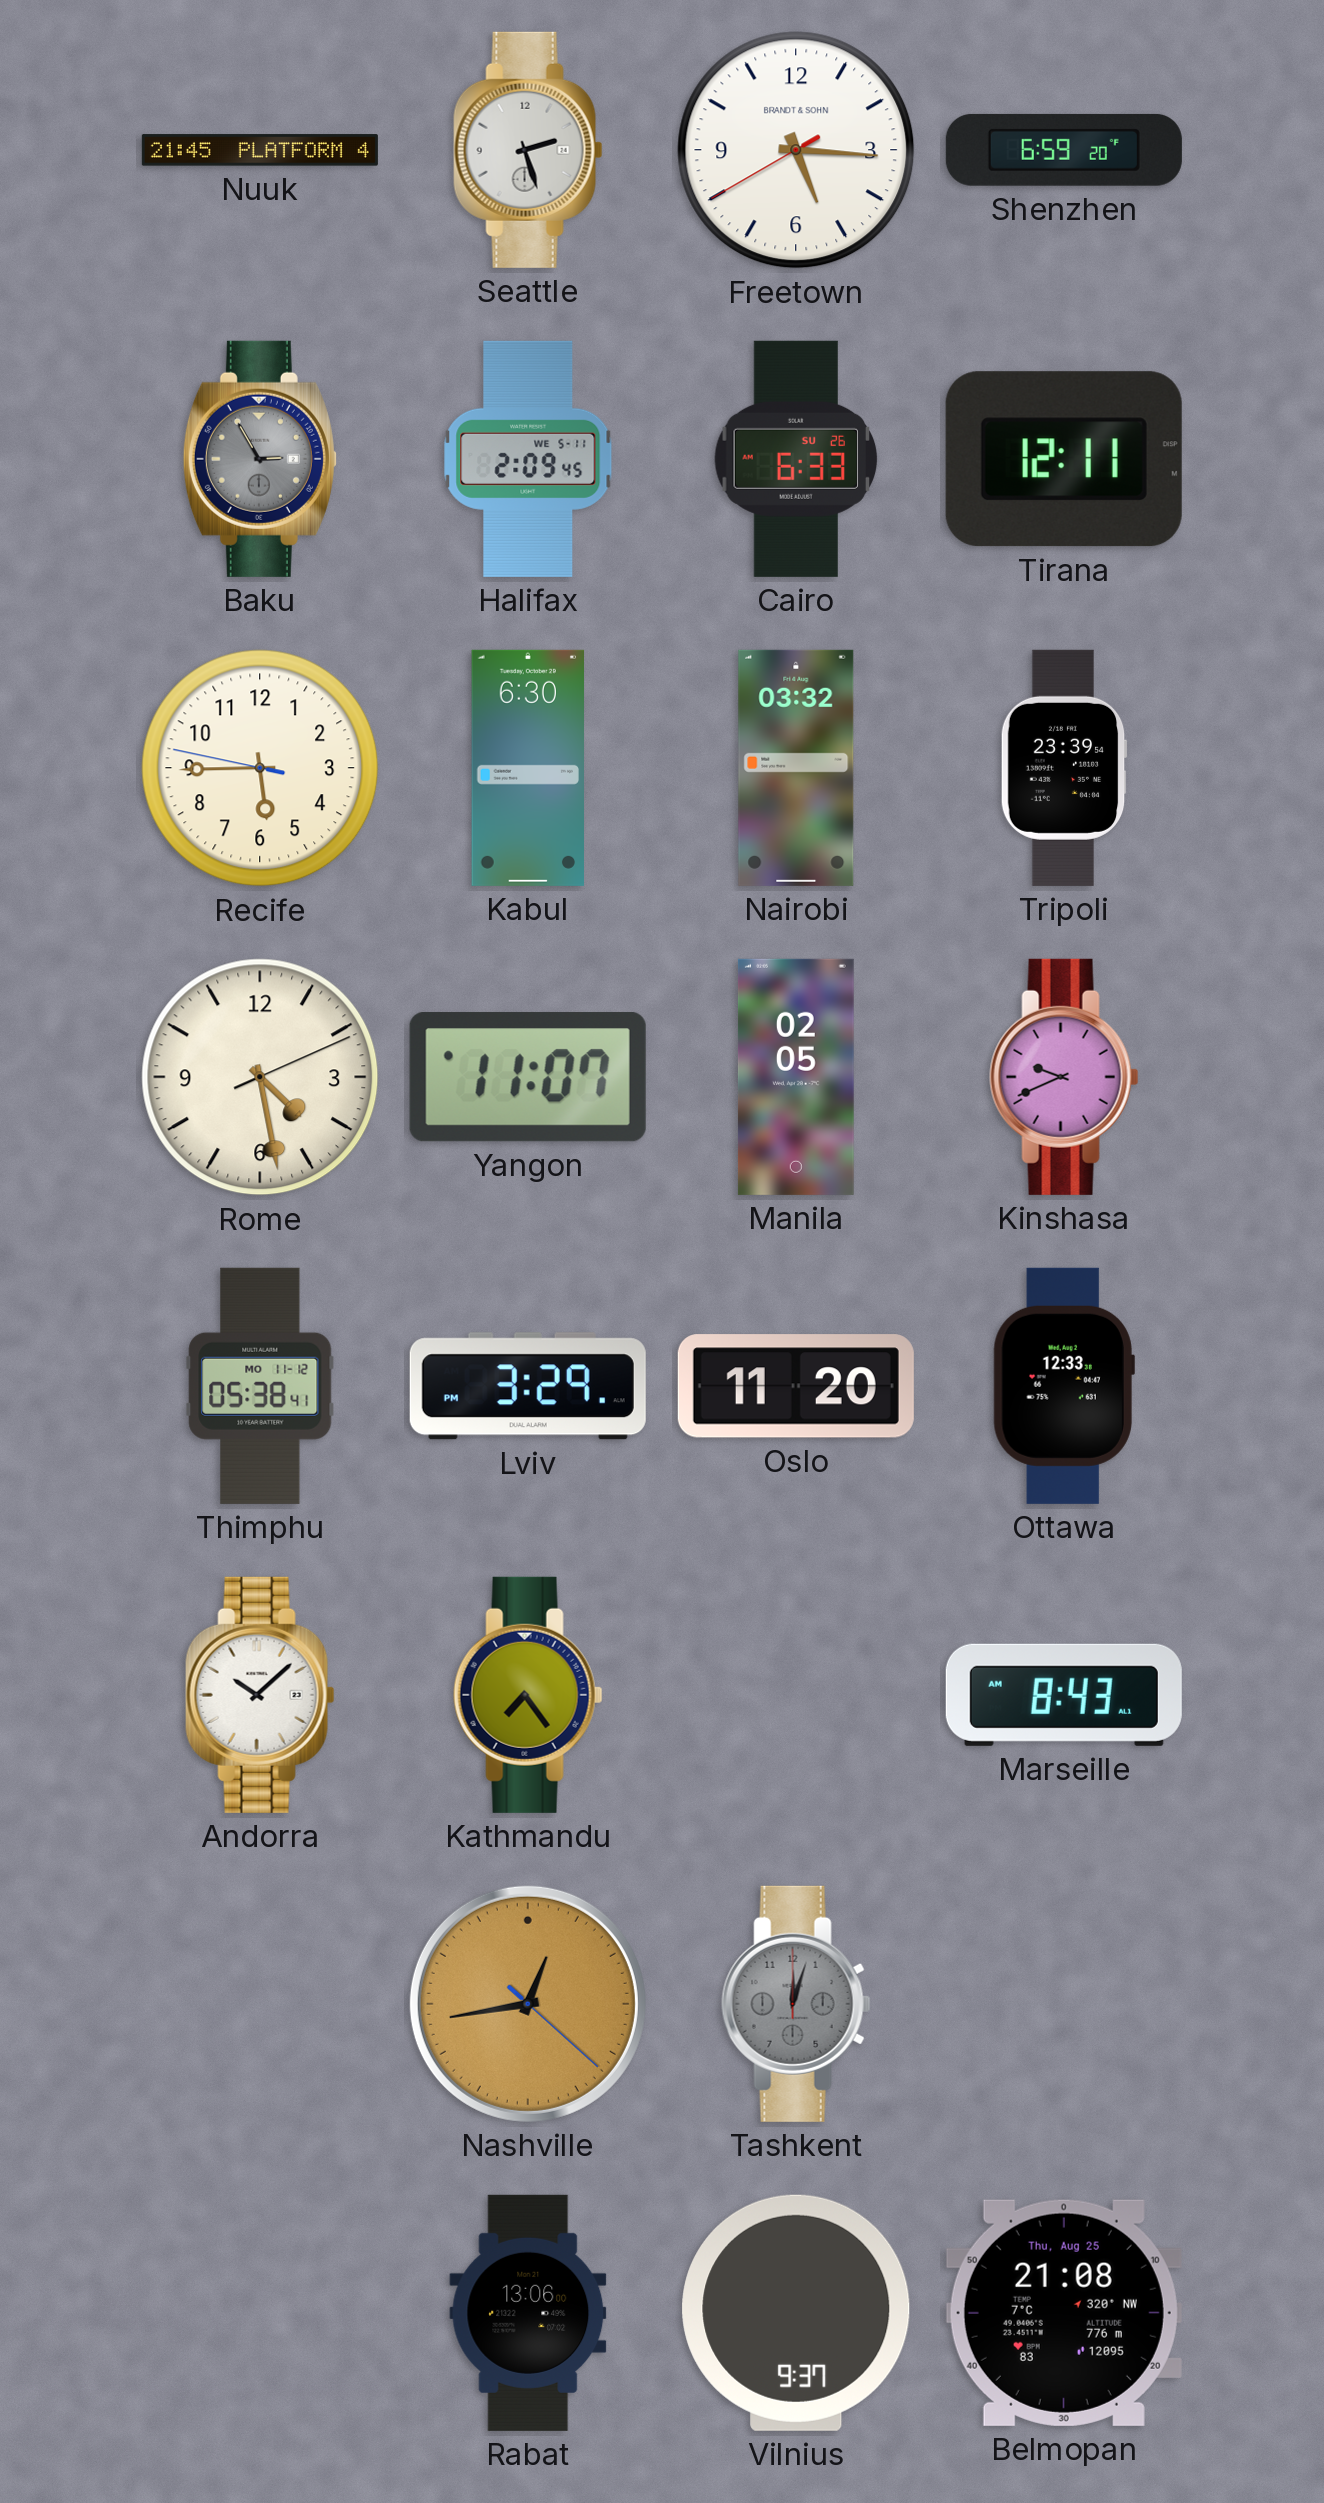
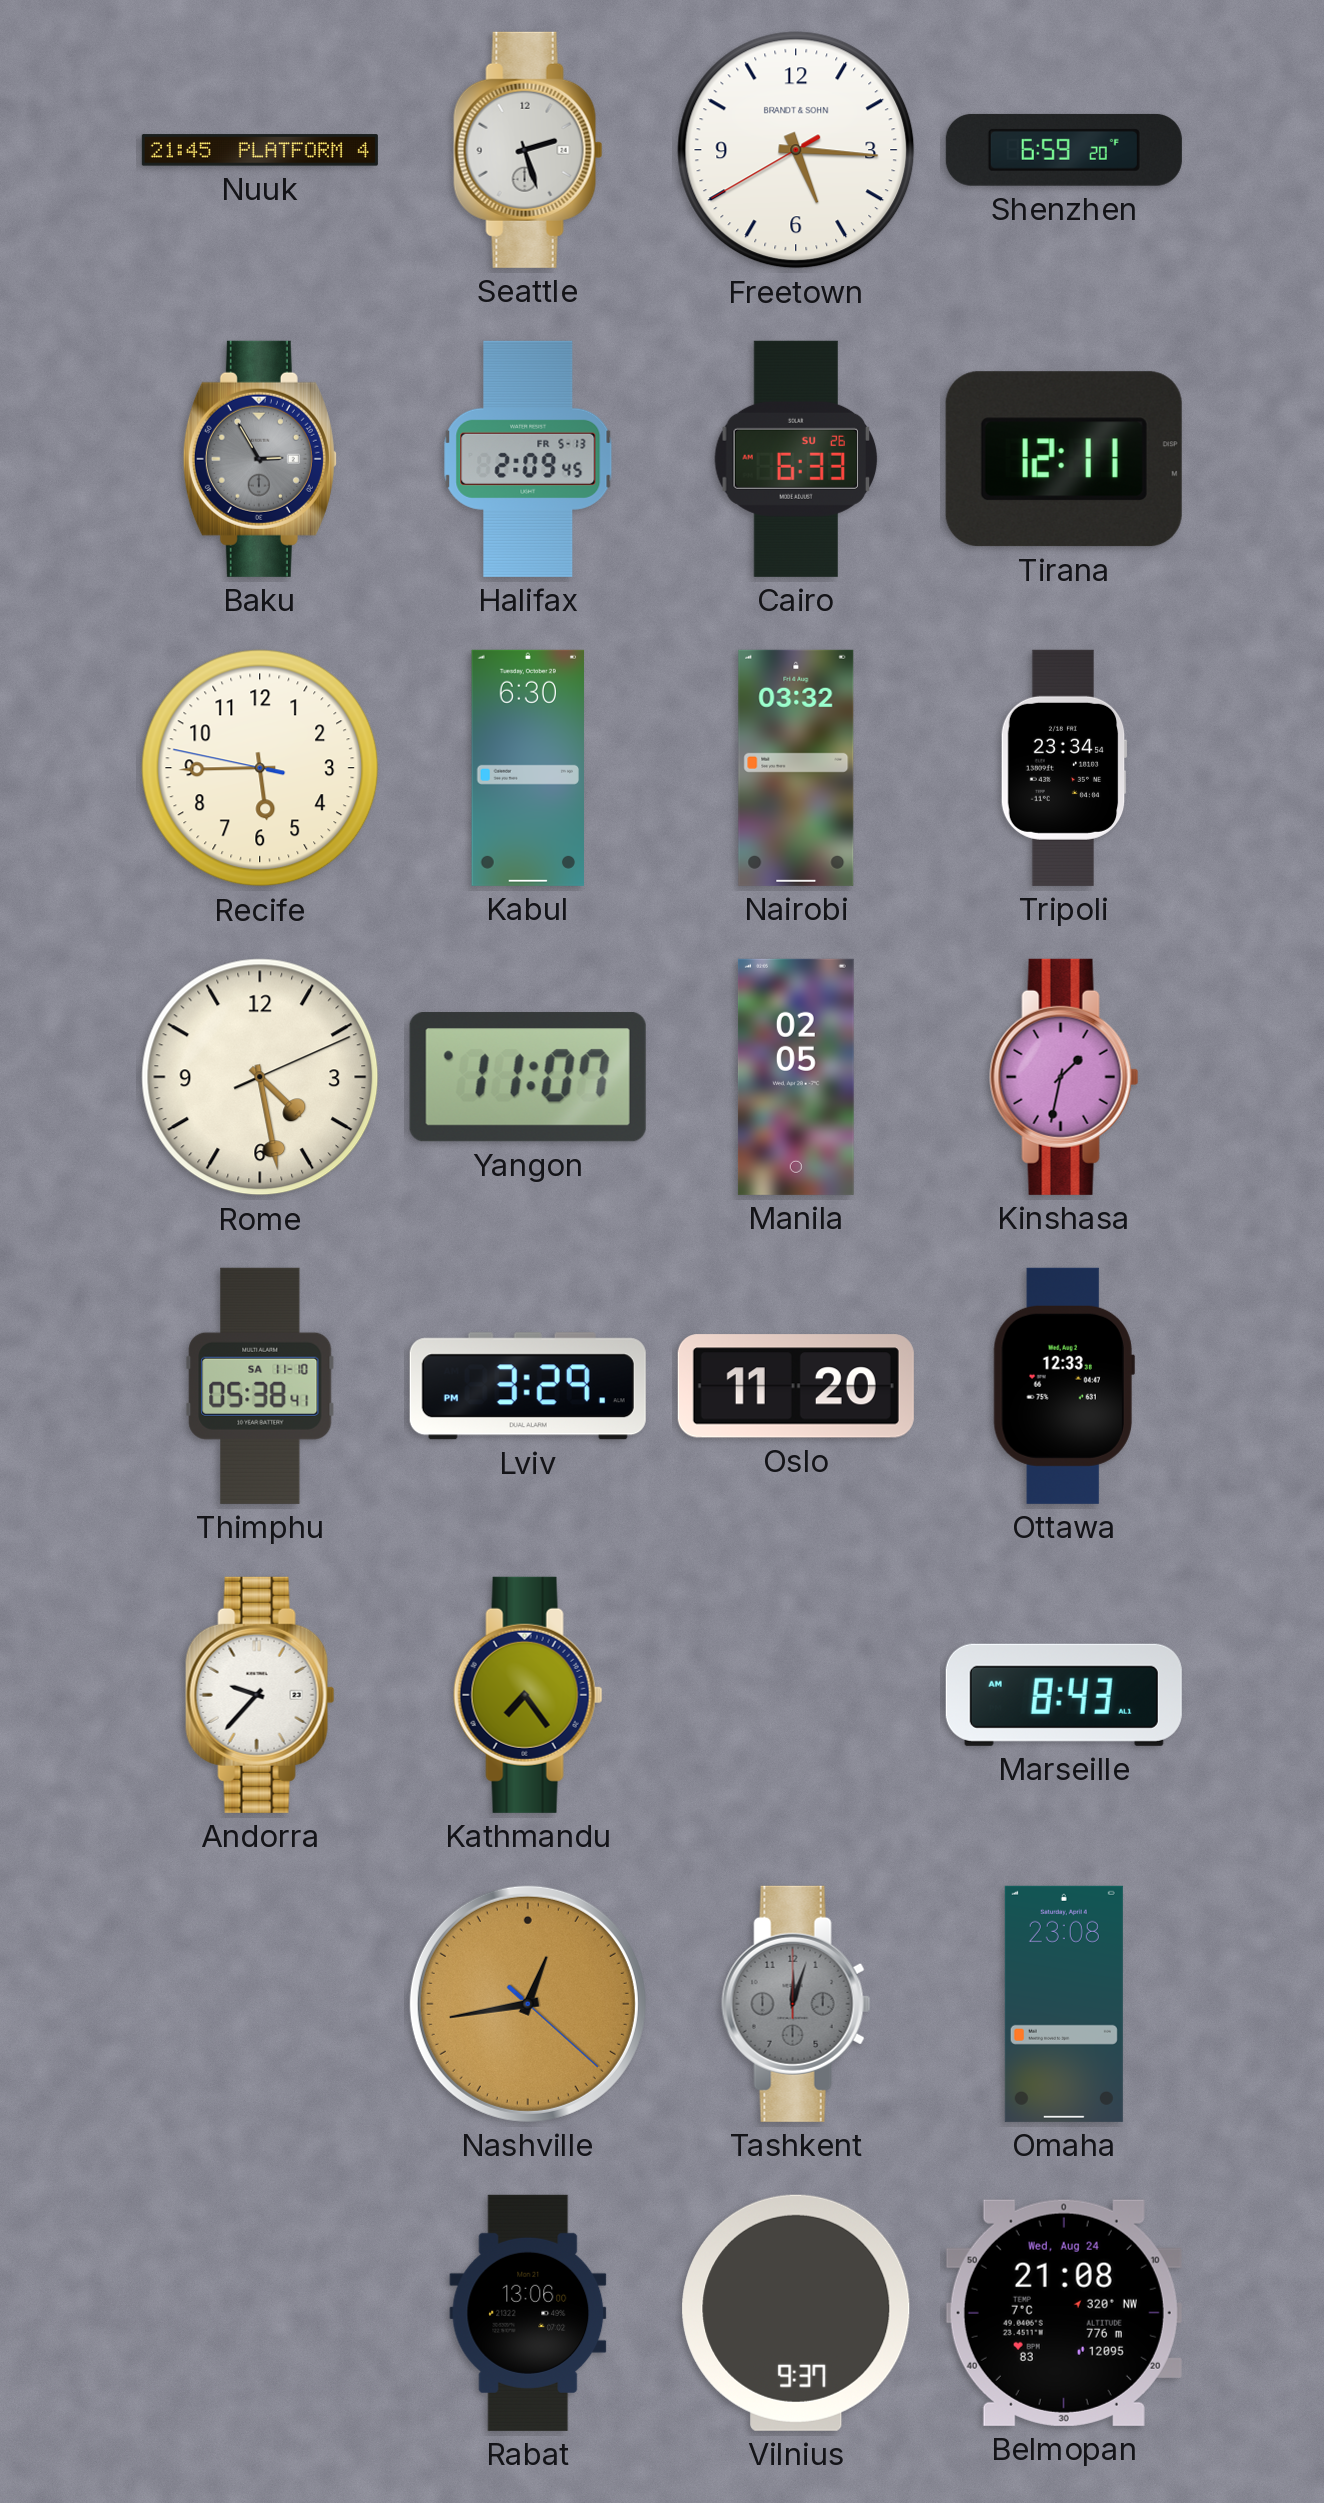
Halifax date: WE 5-11 -> FR 5-13
Tripoli: 23:39 -> 23:34
Kinshasa: 9:41 -> 1:32
Thimphu date: MO 11-12 -> SA 11-10
Andorra: 10:08 -> 9:37
Omaha: none -> 23:08
Belmopan date: Thu, Aug 25 -> Wed, Aug 24
